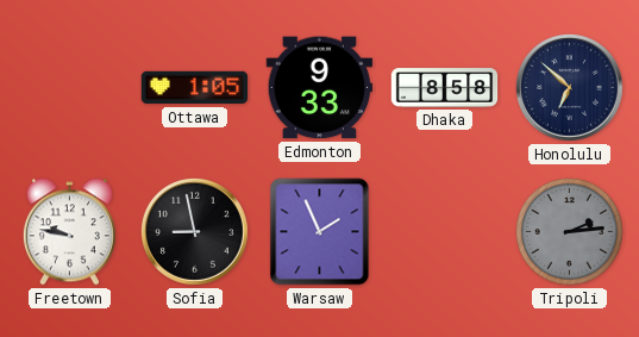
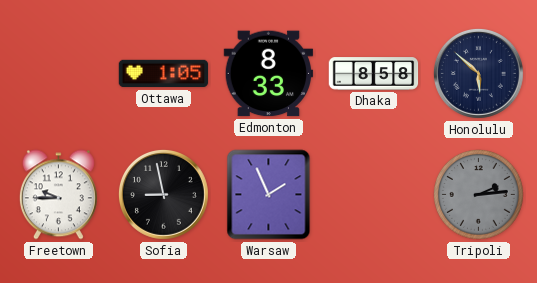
Edmonton: 9:33 -> 8:33
Honolulu: 6:52 -> 5:52
Freetown: 9:47 -> 9:45
